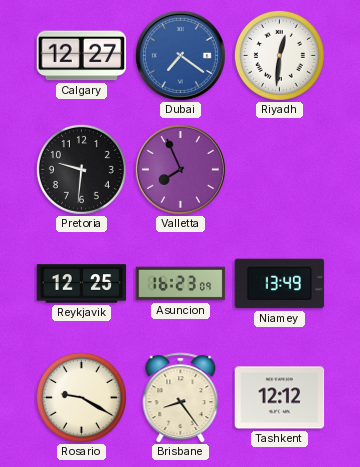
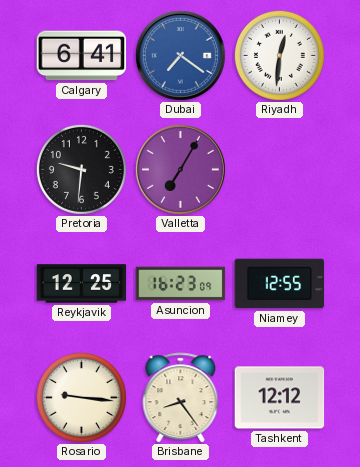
Calgary: 12:27 -> 6:41
Valletta: 7:56 -> 7:05
Niamey: 13:49 -> 12:55
Rosario: 9:20 -> 9:16
